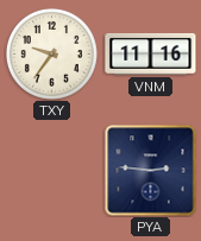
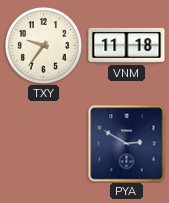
VNM: 11:16 -> 11:18
PYA: 2:46 -> 2:50
